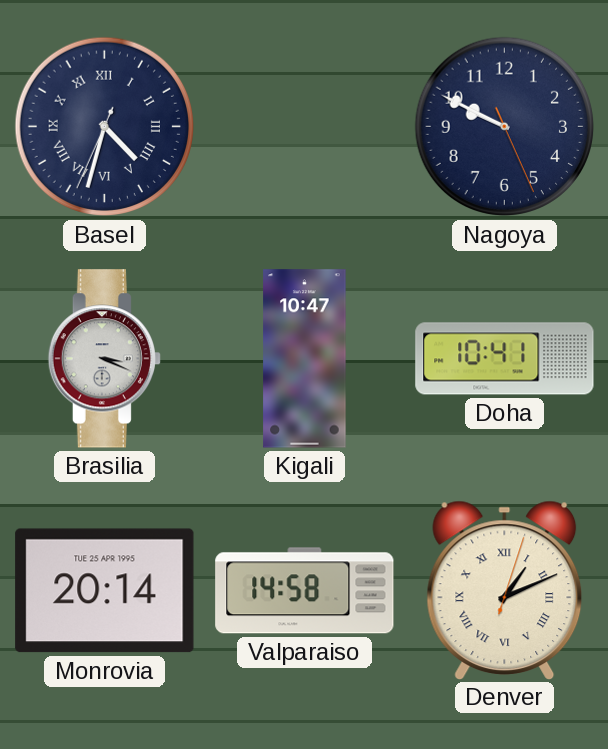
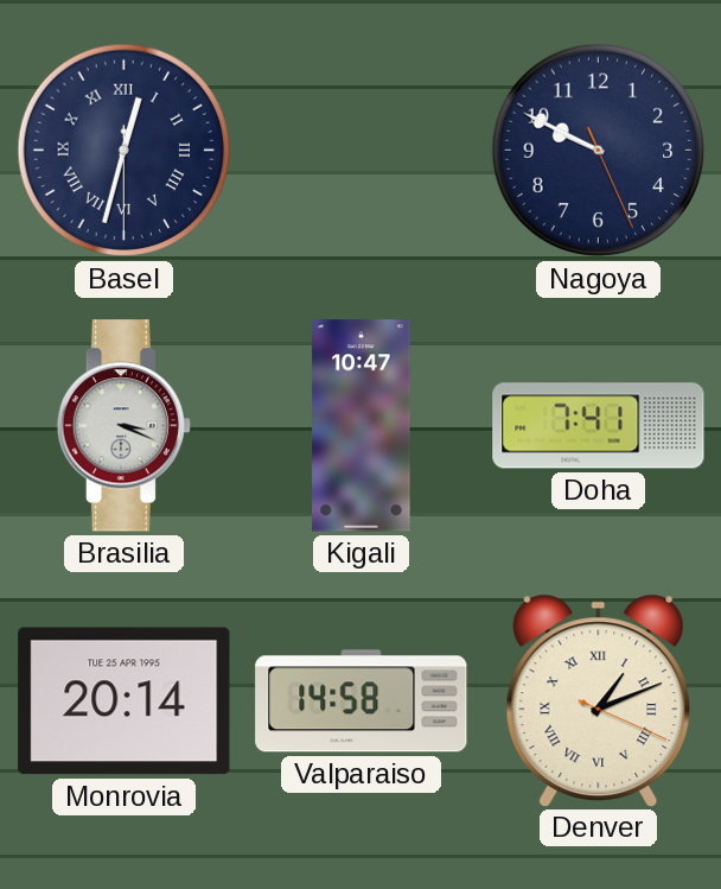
Basel: 4:32 -> 12:32
Doha: 10:41 -> 7:41
Denver: 1:11:03 -> 1:11:19
